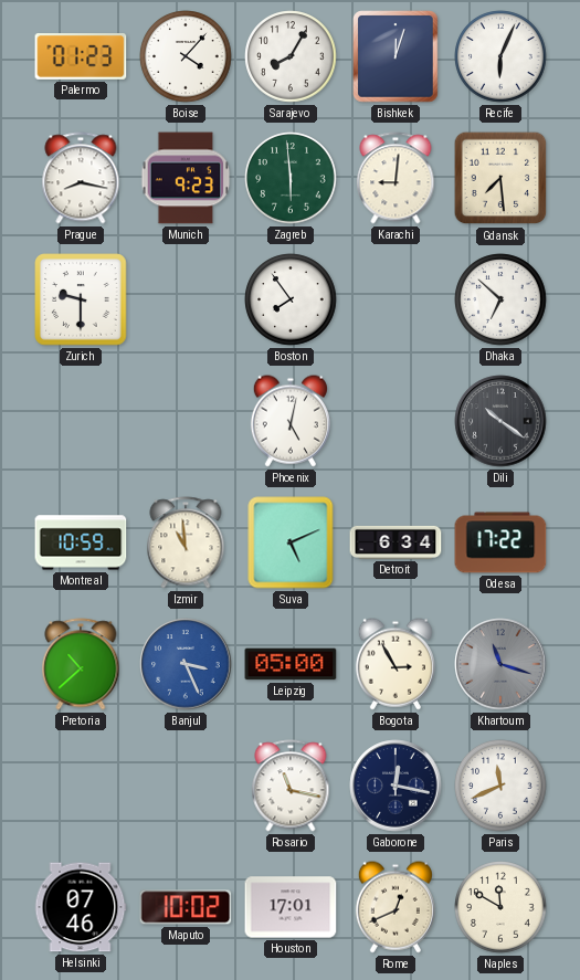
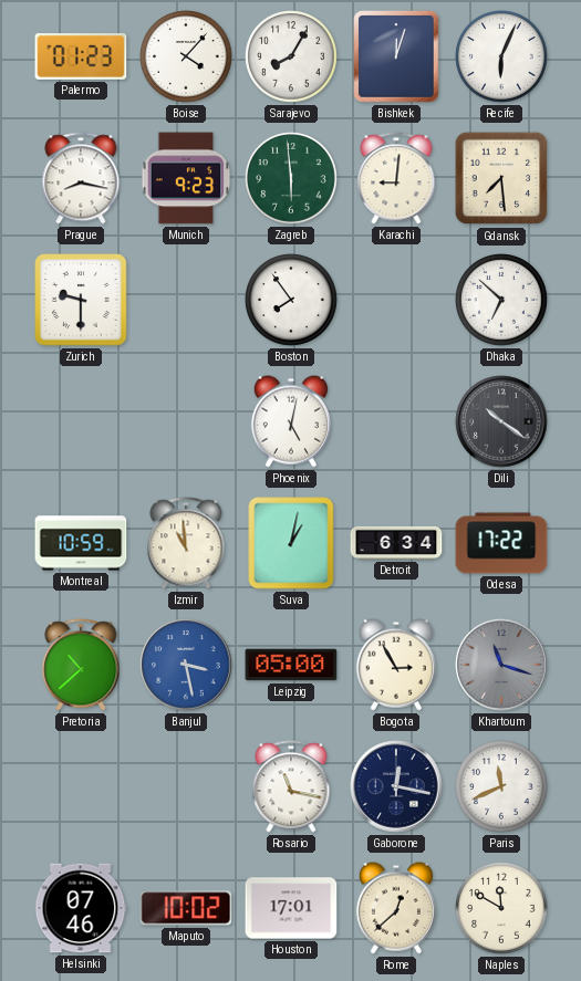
Suva: 5:11 -> 1:02
Banjul: 3:26 -> 3:28
Rome: 12:41 -> 12:38
